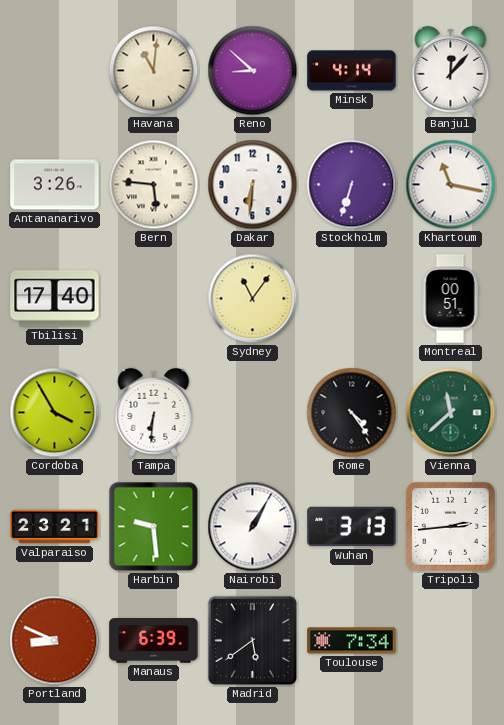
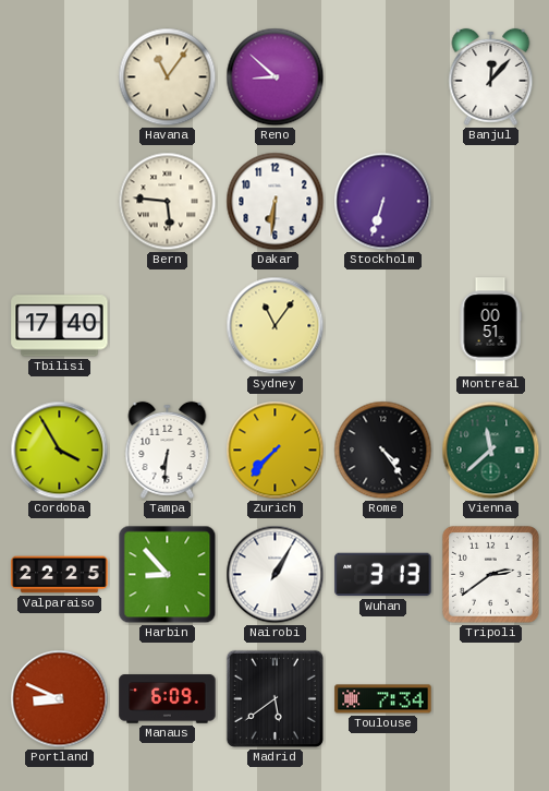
Havana: 11:01 -> 11:06
Minsk: 4:14 -> none
Antananarivo: 3:26 -> none
Khartoum: 11:17 -> none
Zurich: none -> 7:37
Valparaiso: 23:21 -> 22:25
Harbin: 9:29 -> 8:53
Tripoli: 2:44 -> 2:39
Manaus: 6:39 -> 6:09
